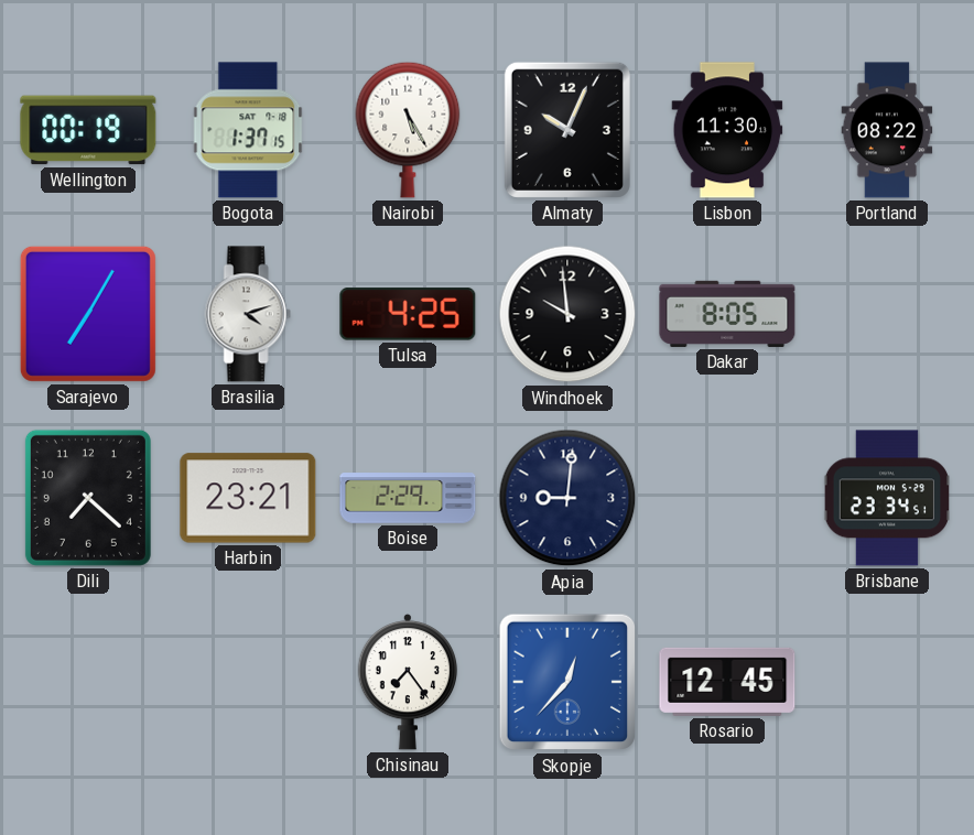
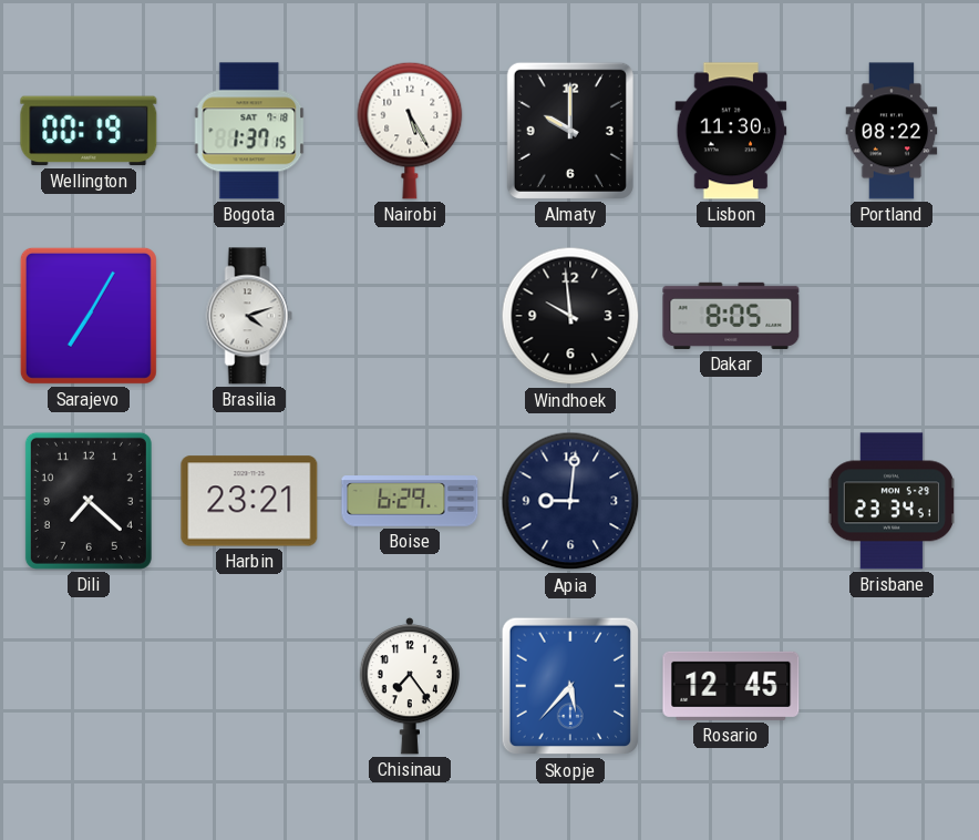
Almaty: 10:04 -> 10:00
Tulsa: 4:25 -> none
Boise: 2:29 -> 6:29
Skopje: 12:37 -> 5:37
